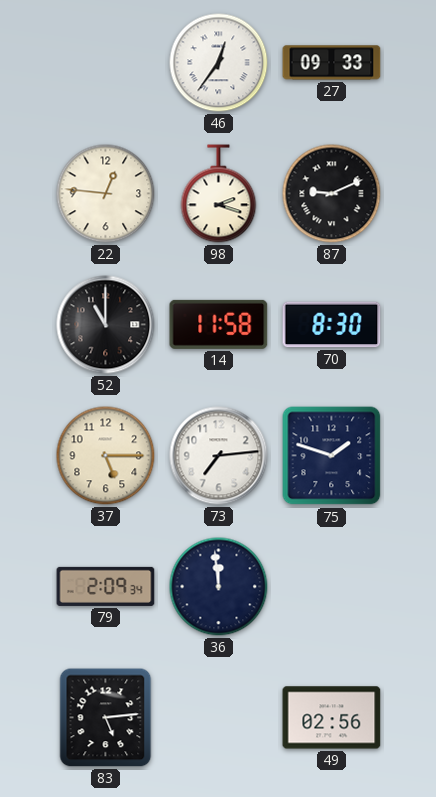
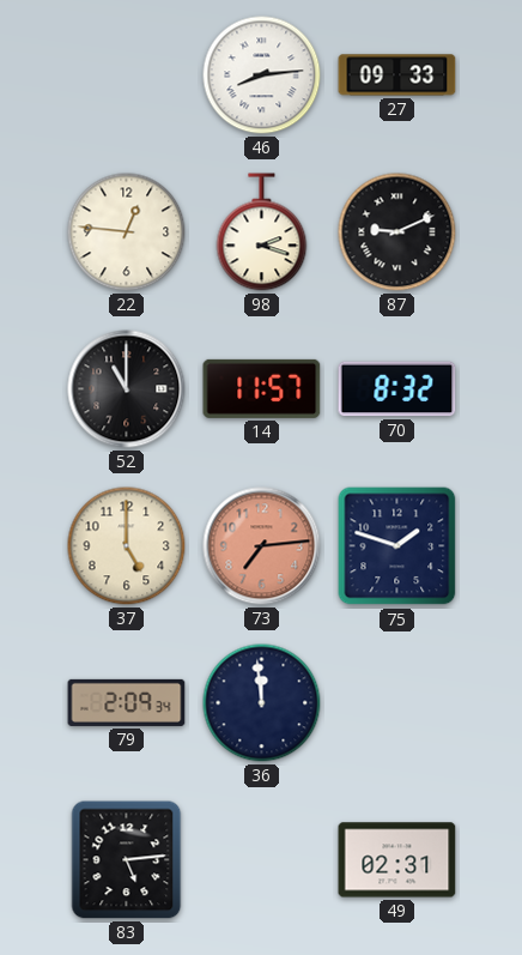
46: 12:36 -> 8:14
14: 11:58 -> 11:57
70: 8:30 -> 8:32
37: 5:15 -> 5:00
73 dial: white -> salmon
49: 02:56 -> 02:31
